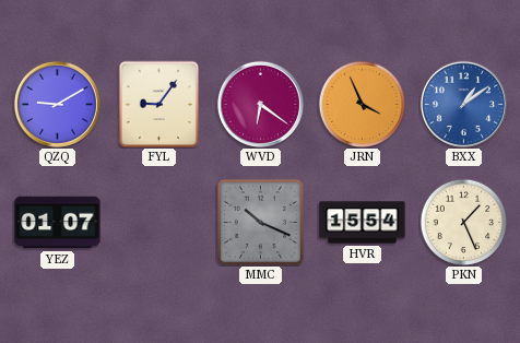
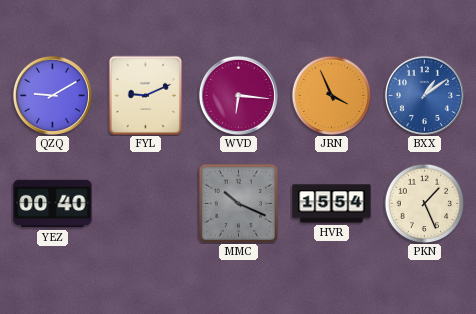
FYL: 9:06 -> 9:11
WVD: 6:21 -> 6:16
YEZ: 01:07 -> 00:40
